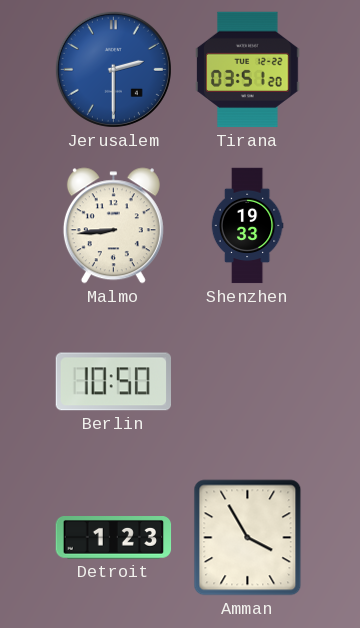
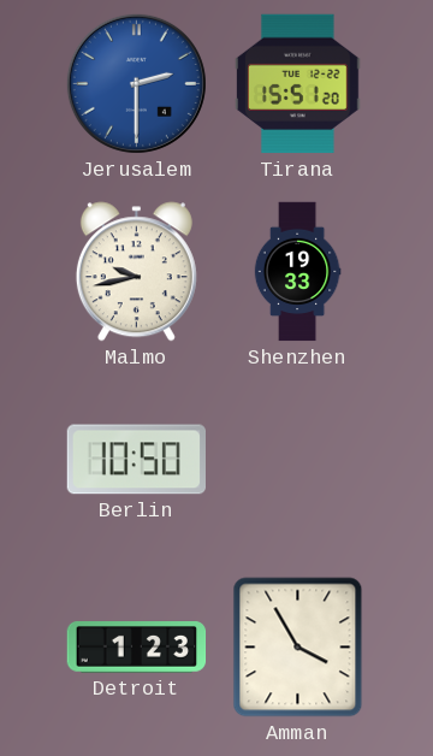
Tirana: 03:51 -> 15:51
Malmo: 8:44 -> 9:43
